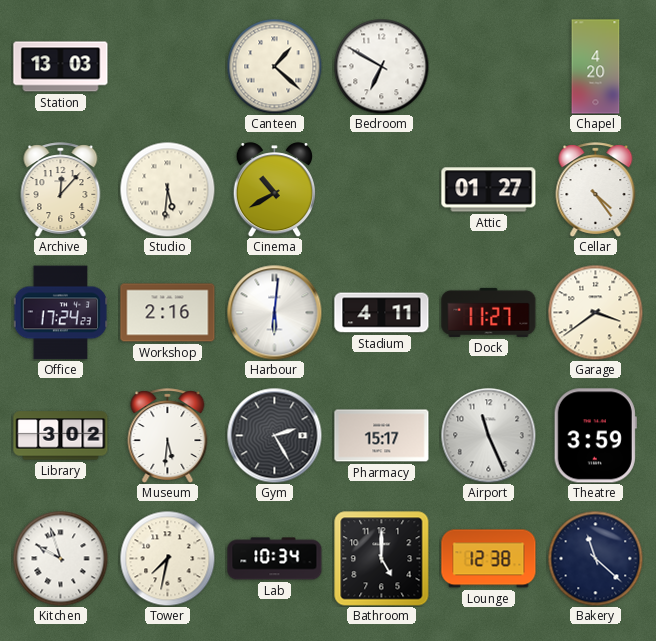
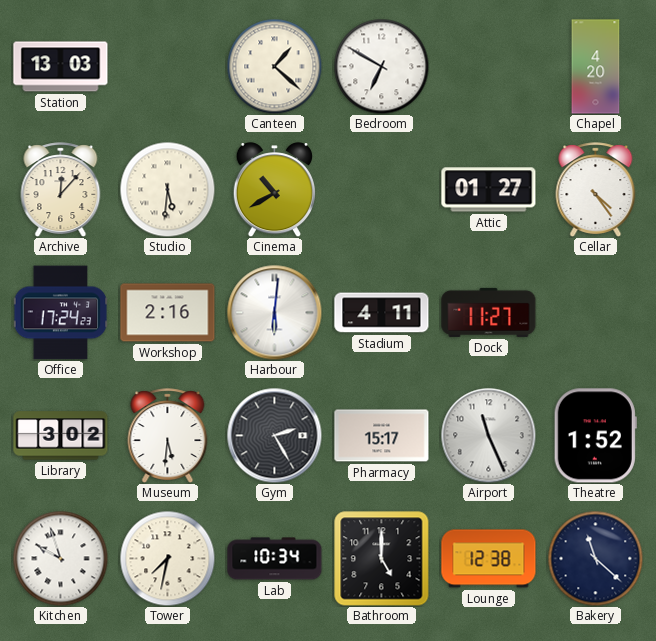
Garage: 3:39 -> none
Theatre: 3:59 -> 1:52
